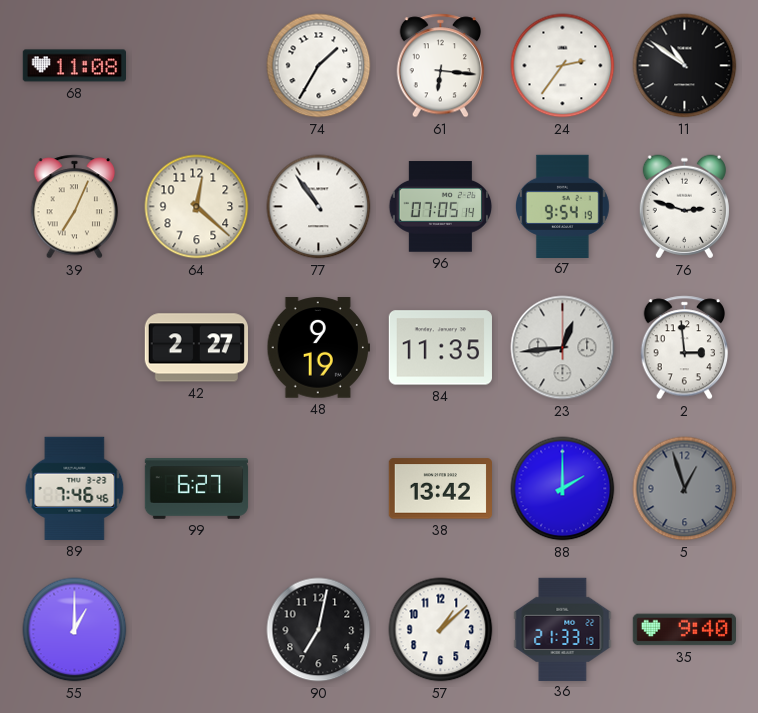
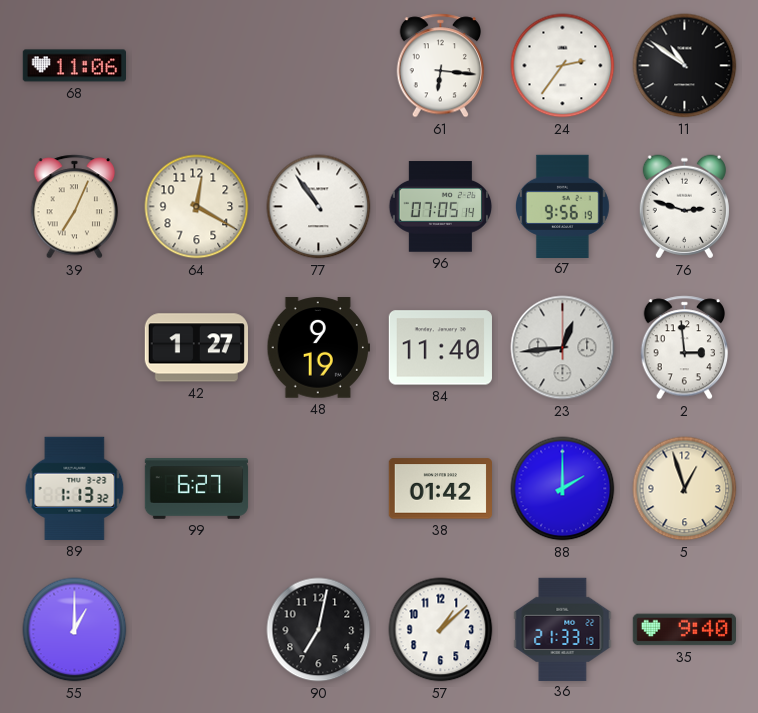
68: 11:08 -> 11:06
74: 1:35 -> none
64: 12:22 -> 12:20
67: 9:54 -> 9:56
42: 2:27 -> 1:27
84: 11:35 -> 11:40
89: 7:46 -> 1:13
38: 13:42 -> 01:42
5 dial: grey -> cream
